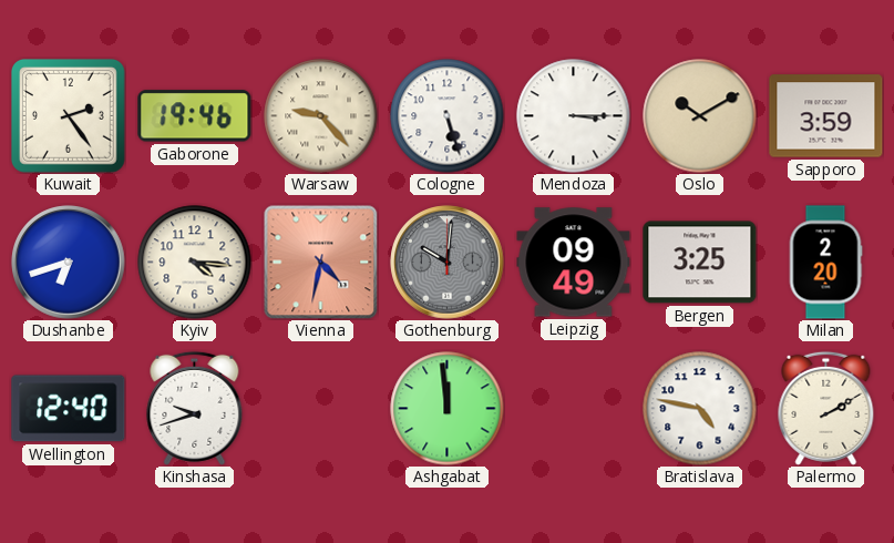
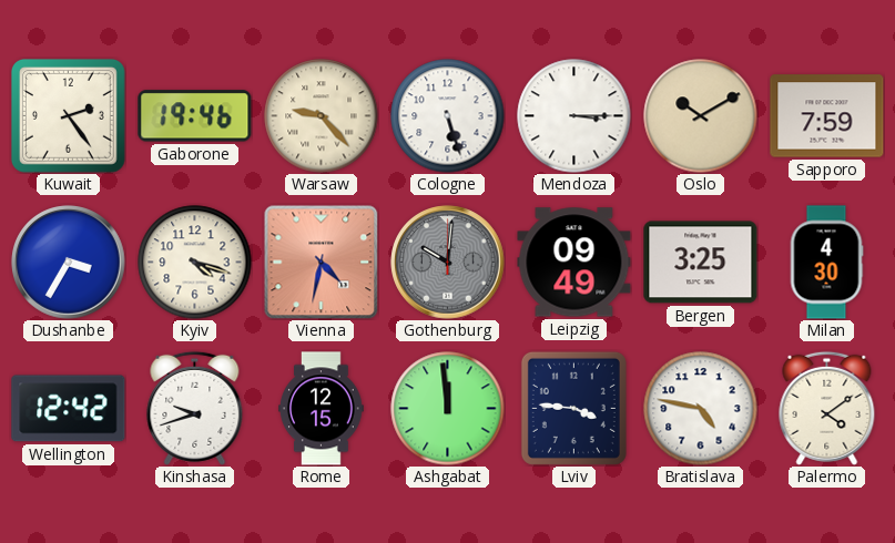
Sapporo: 3:59 -> 7:59
Dushanbe: 6:42 -> 3:35
Kyiv: 4:16 -> 4:18
Milan: 2:20 -> 4:30
Wellington: 12:40 -> 12:42
Rome: none -> 12:15
Lviv: none -> 3:46
Palermo: 2:10 -> 4:09
